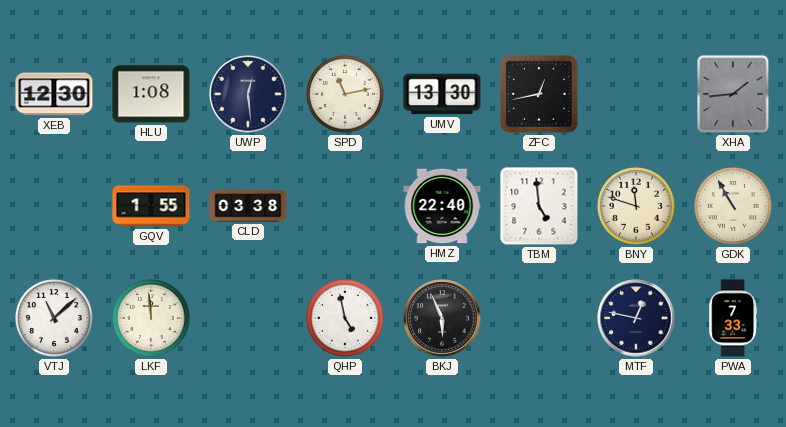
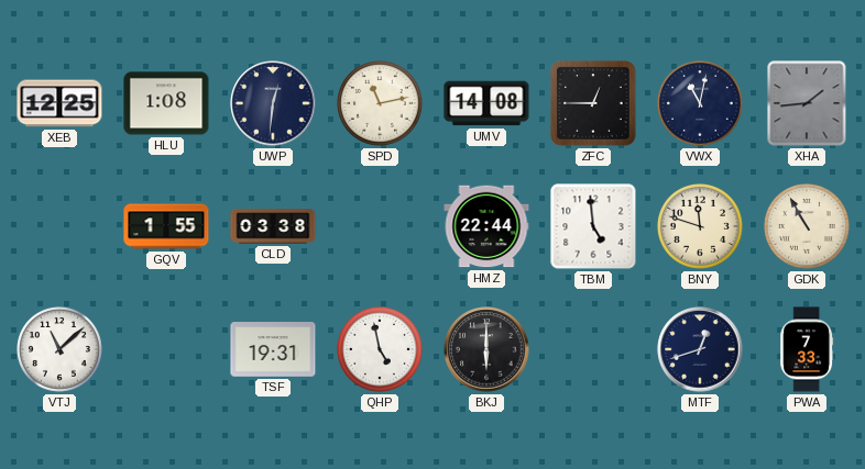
XEB: 12:30 -> 12:25
UWP: 12:29 -> 12:31
UMV: 13:30 -> 14:08
ZFC: 12:43 -> 12:45
VWX: none -> 11:02
HMZ: 22:40 -> 22:44
LKF: 11:59 -> none
TSF: none -> 19:31
BKJ: 5:56 -> 6:00
MTF: 12:47 -> 12:42
